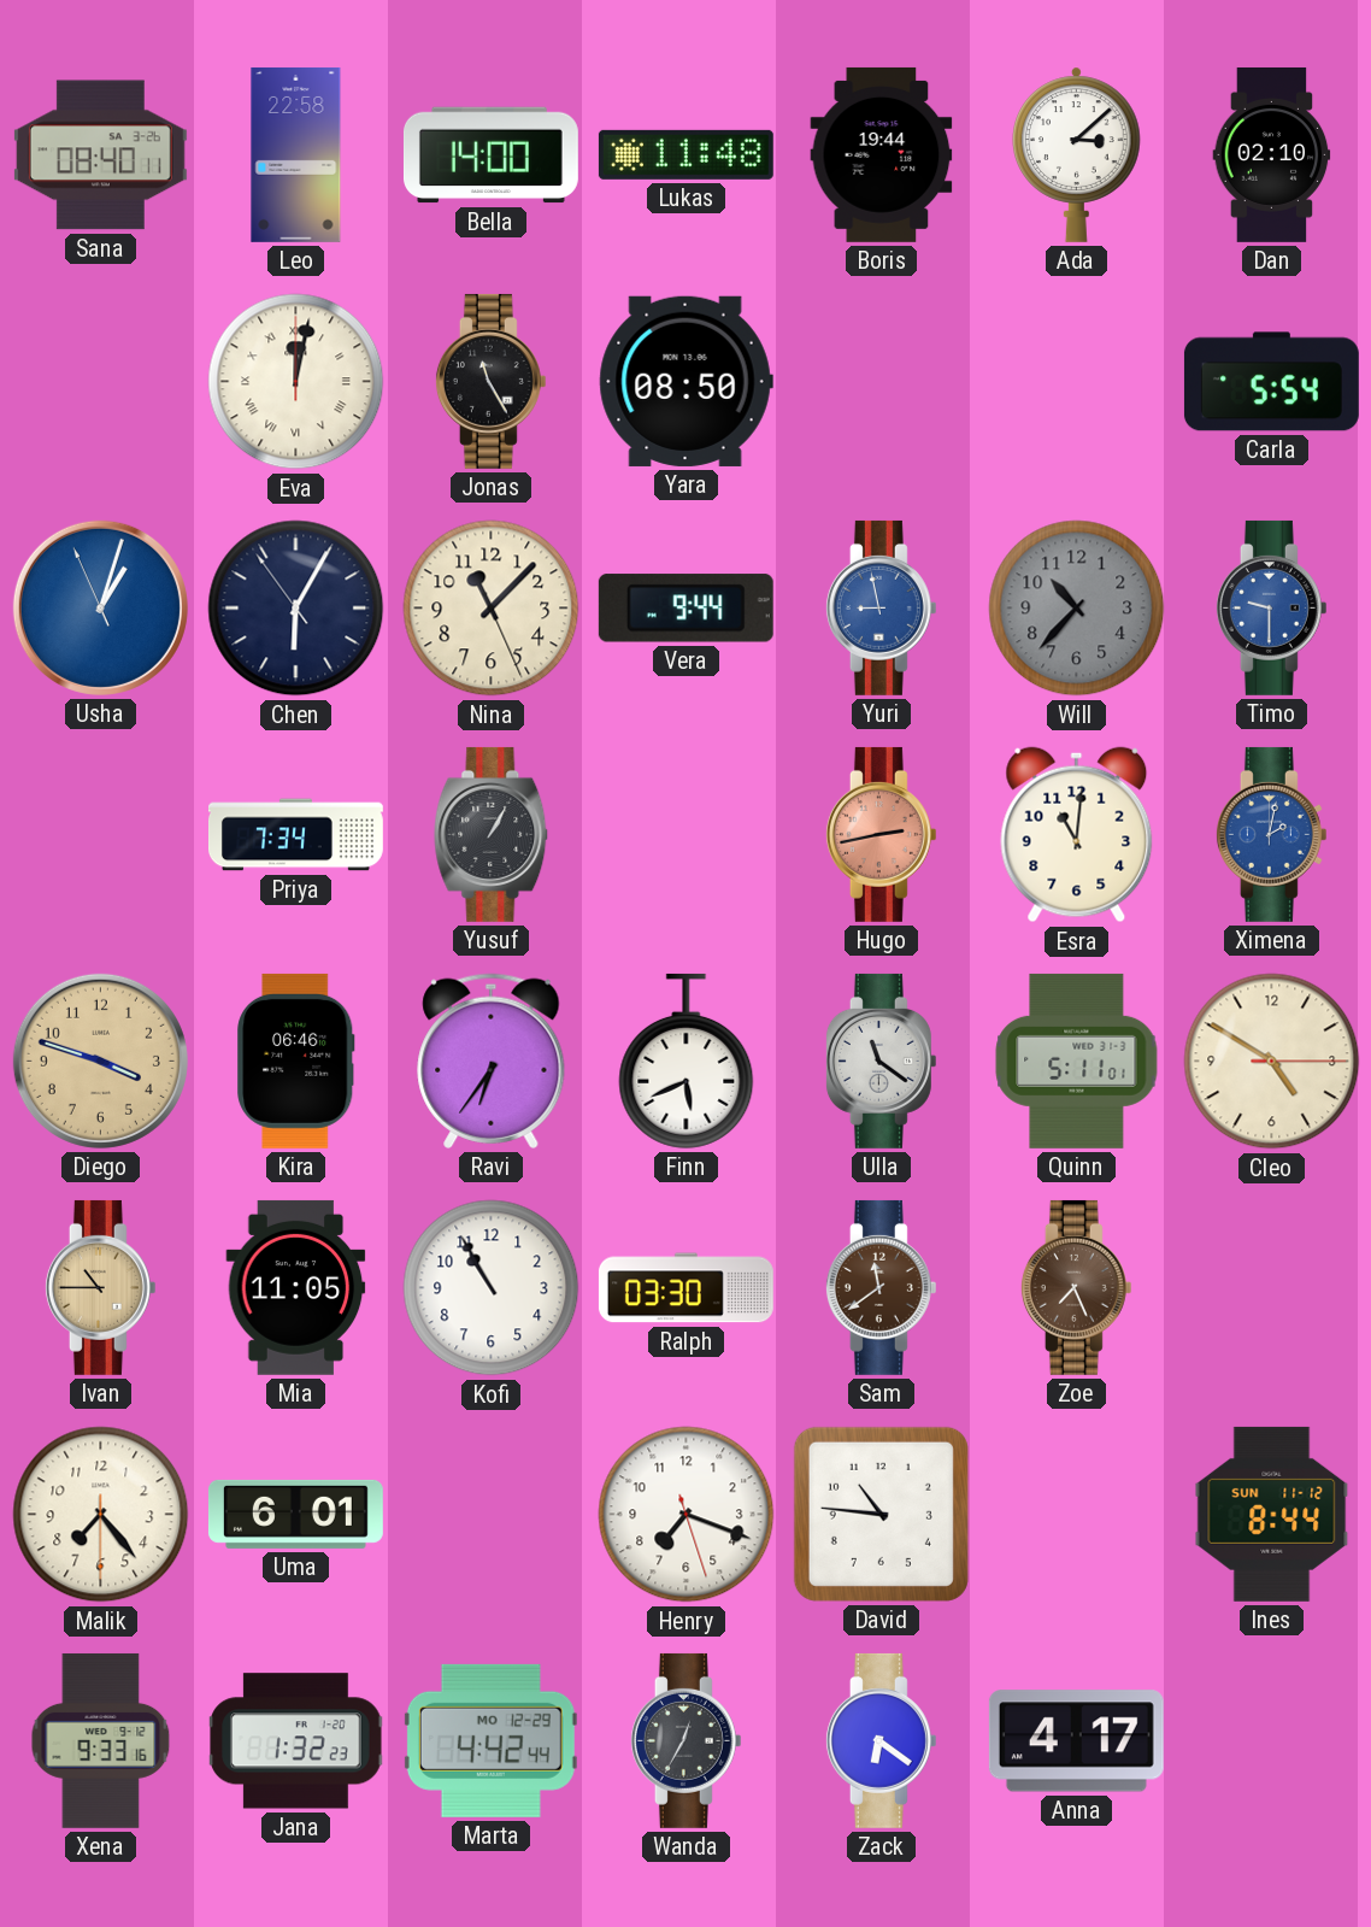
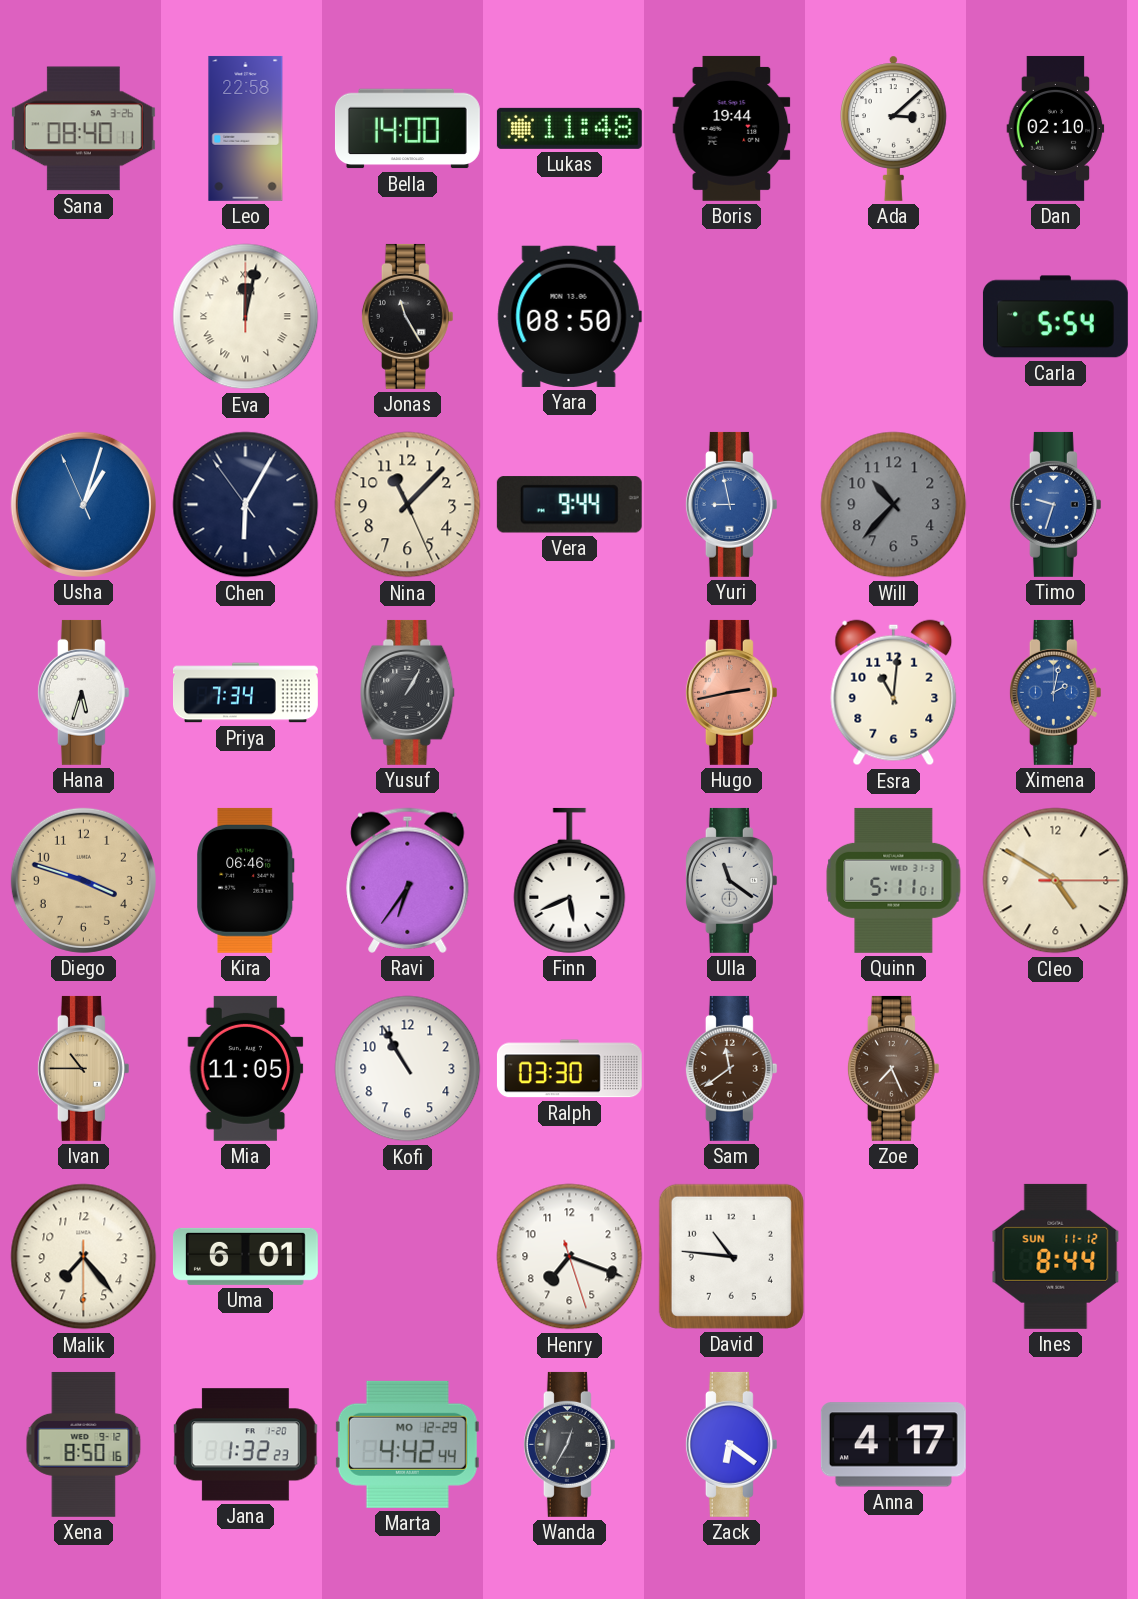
Timo: 9:30 -> 9:33
Hana: none -> 5:33
Xena: 9:33 -> 8:50
